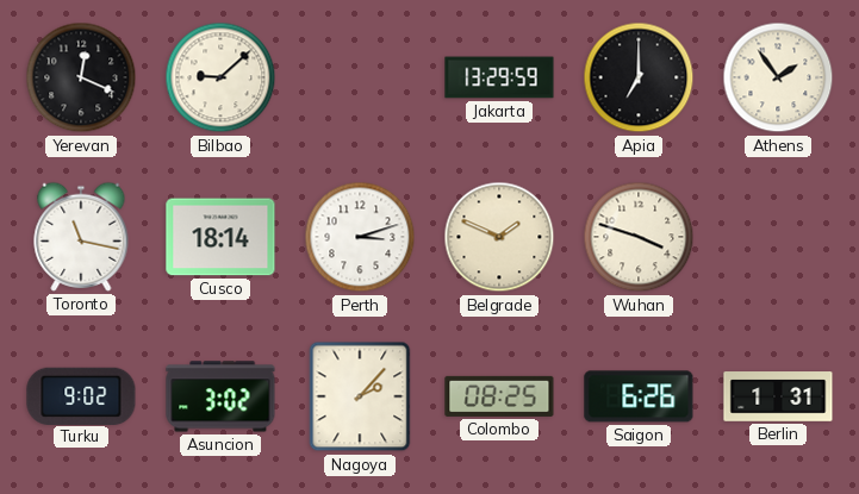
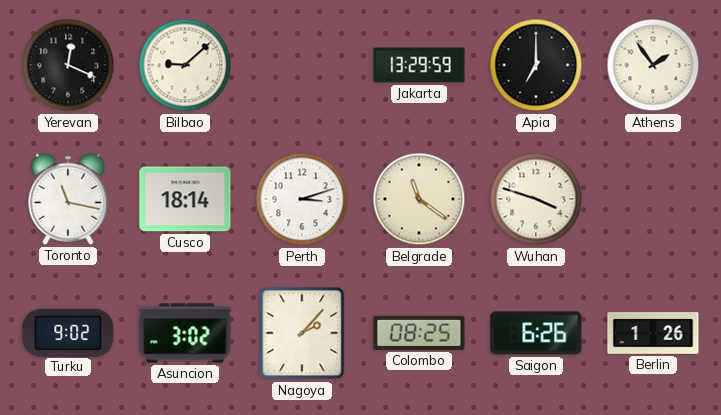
Belgrade: 1:49 -> 11:21
Berlin: 1:31 -> 1:26
